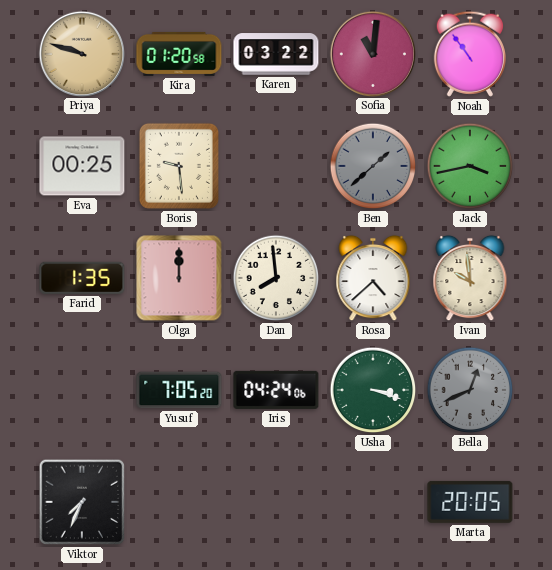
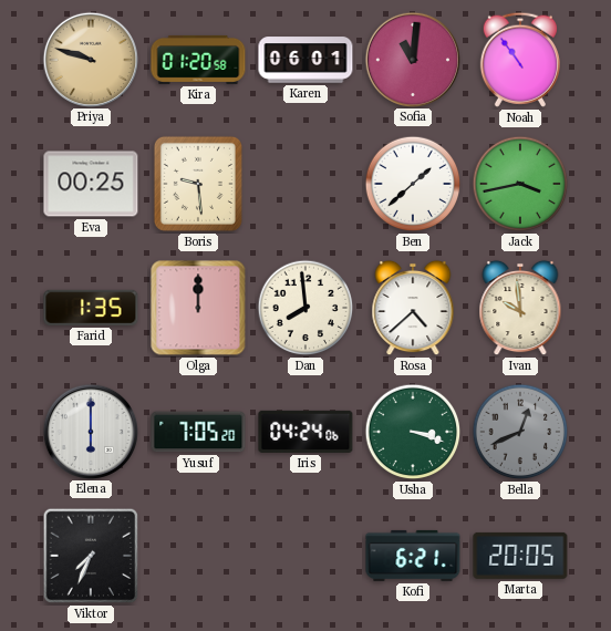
Karen: 03:22 -> 06:01
Ben dial: grey -> white
Elena: none -> 6:00
Kofi: none -> 6:21
